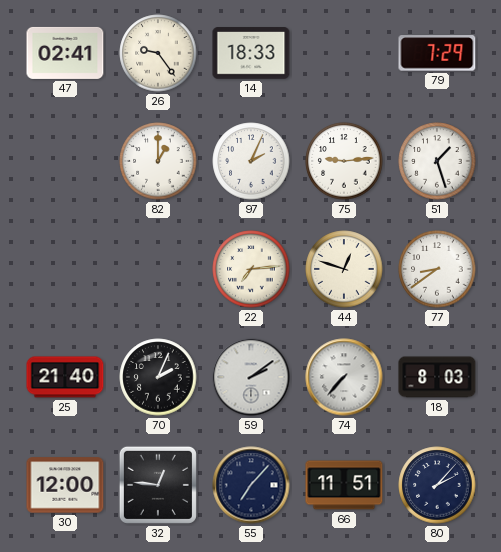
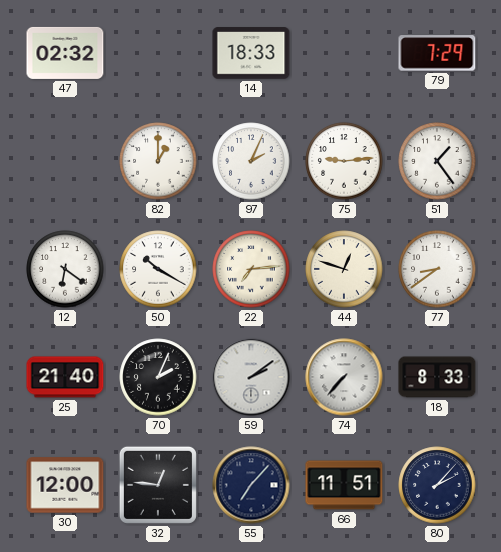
47: 02:41 -> 02:32
26: 9:24 -> none
51: 1:27 -> 1:24
12: none -> 6:21
50: none -> 10:20
18: 8:03 -> 8:33
